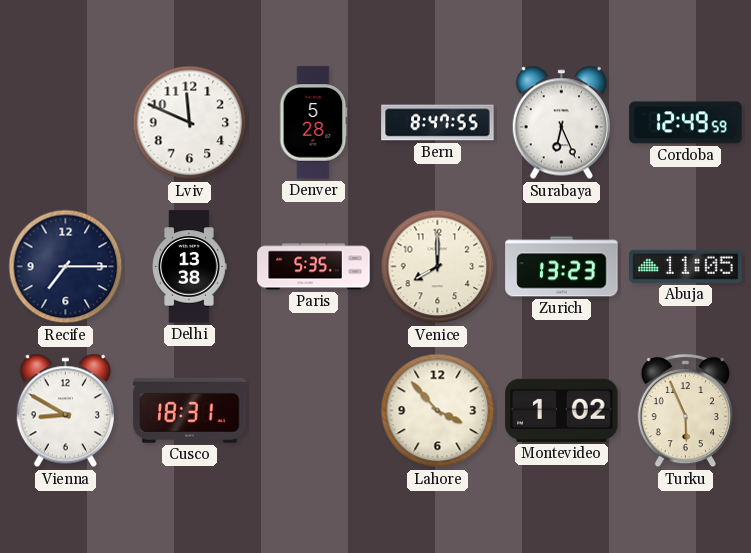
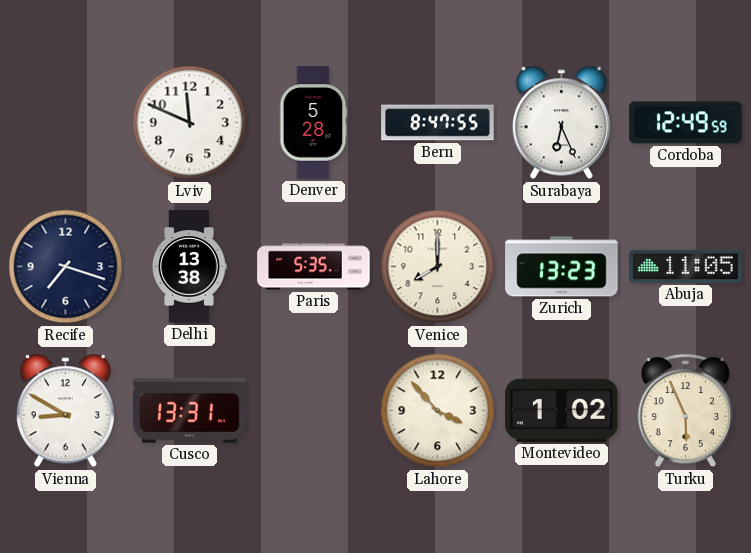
Recife: 7:15 -> 7:18
Cusco: 18:31 -> 13:31
